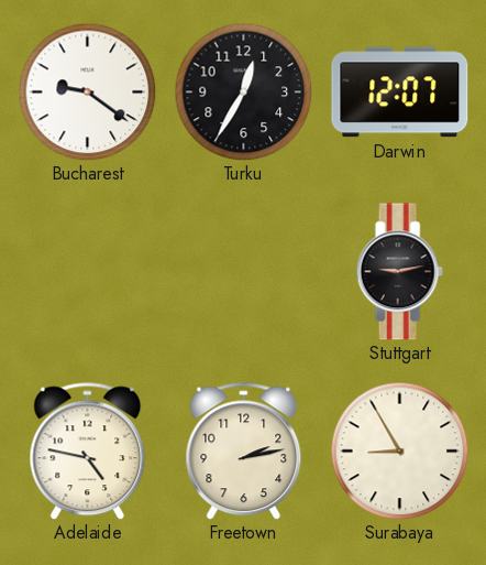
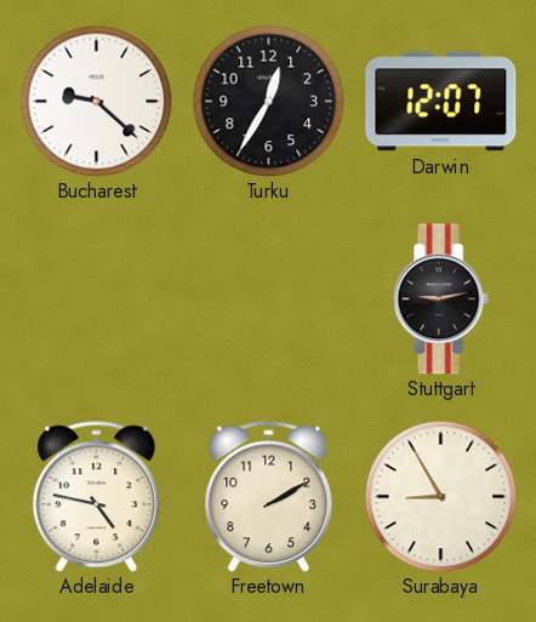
Bucharest: 9:21 -> 9:22
Freetown: 2:13 -> 2:10
